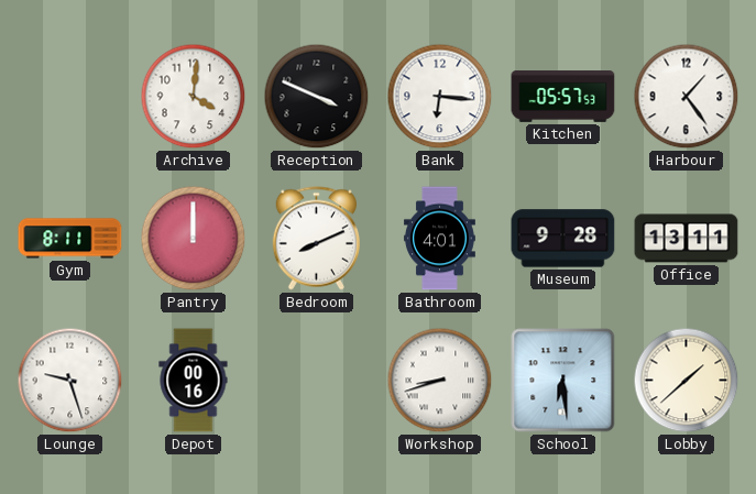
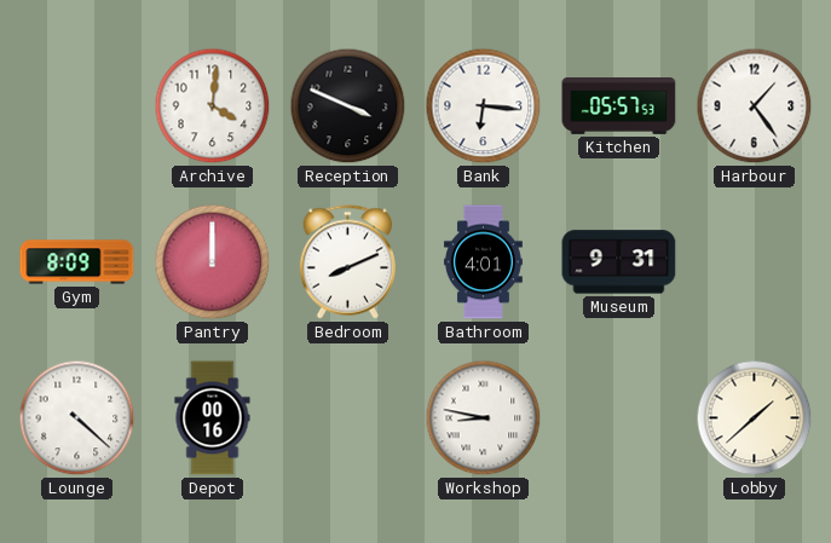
Gym: 8:11 -> 8:09
Museum: 9:28 -> 9:31
Office: 13:11 -> none
Lounge: 9:27 -> 4:22
Workshop: 8:42 -> 8:47
School: 6:29 -> none
